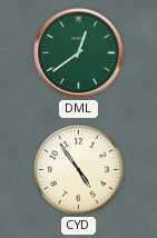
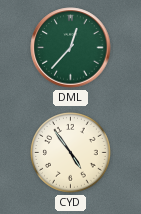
DML: 12:39 -> 12:37
